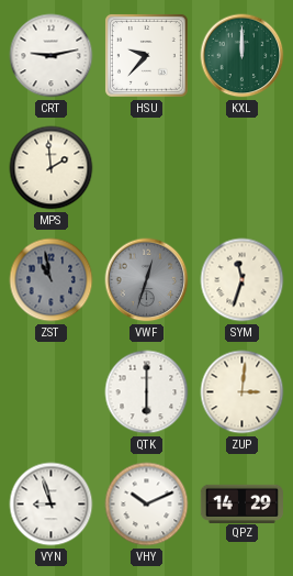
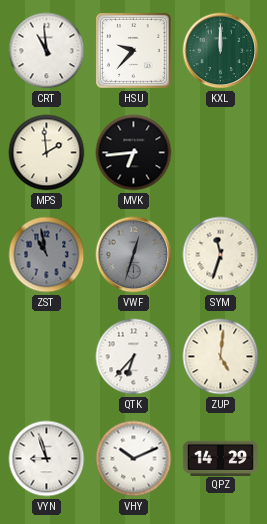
CRT: 9:13 -> 10:59
MVK: none -> 6:44
QTK: 6:00 -> 6:37
ZUP: 3:01 -> 5:01
